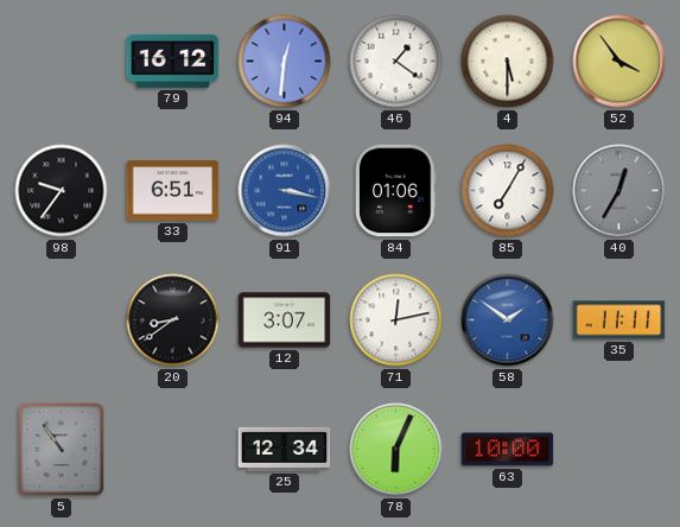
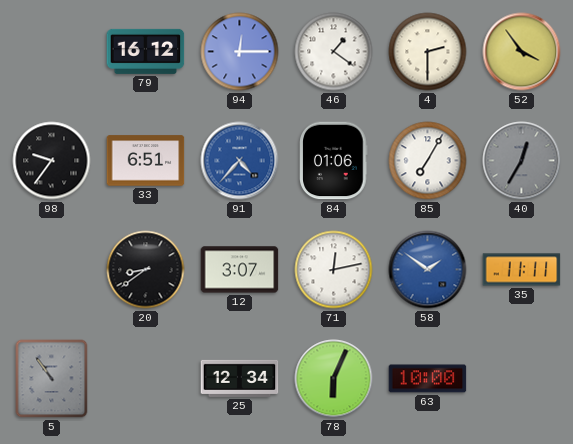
94: 12:31 -> 12:15
4: 5:30 -> 2:30
91: 3:17 -> 4:37
